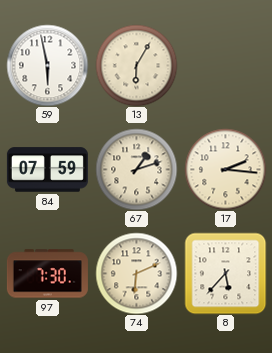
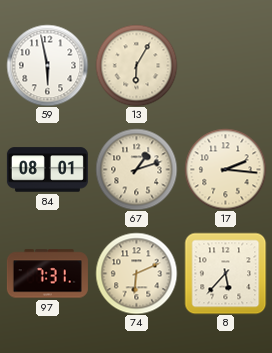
84: 07:59 -> 08:01
97: 7:30 -> 7:31
